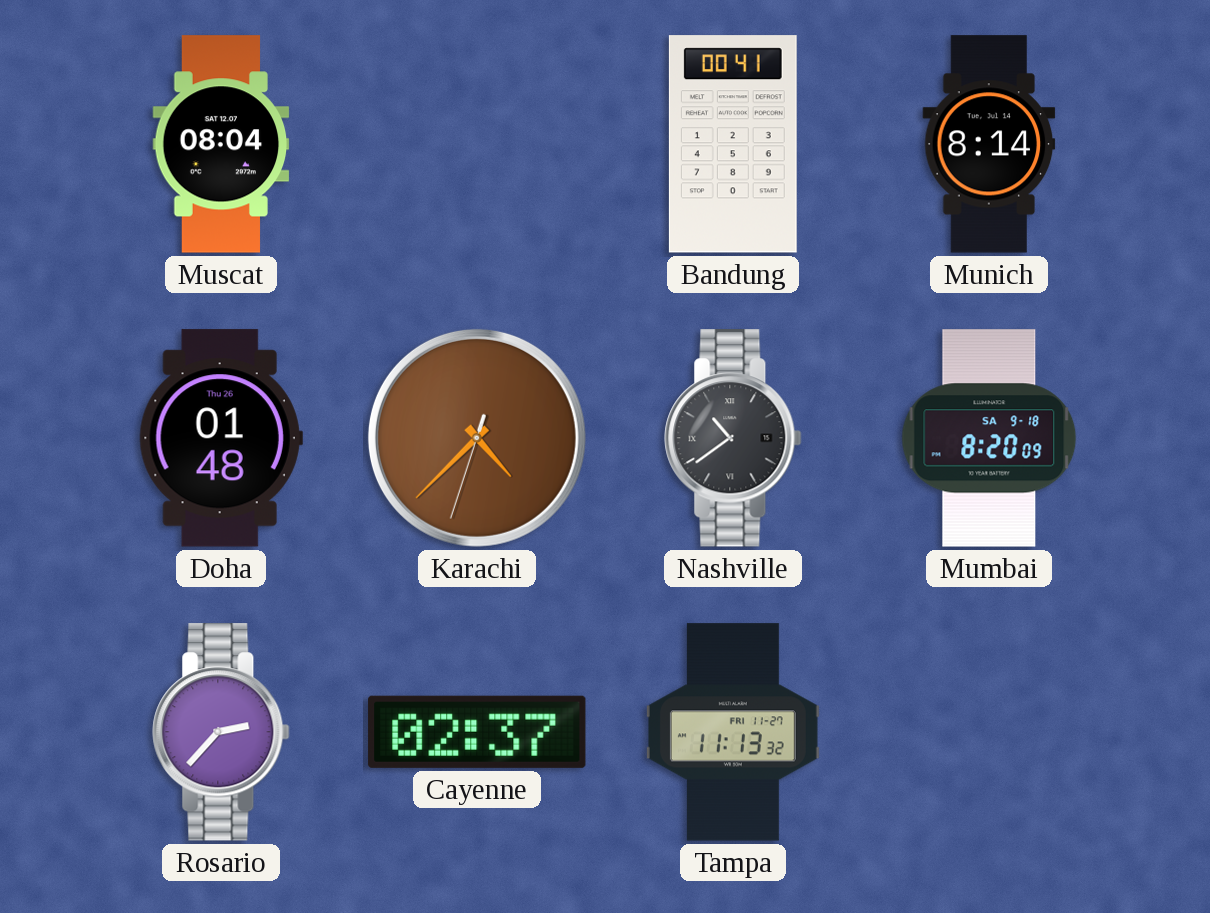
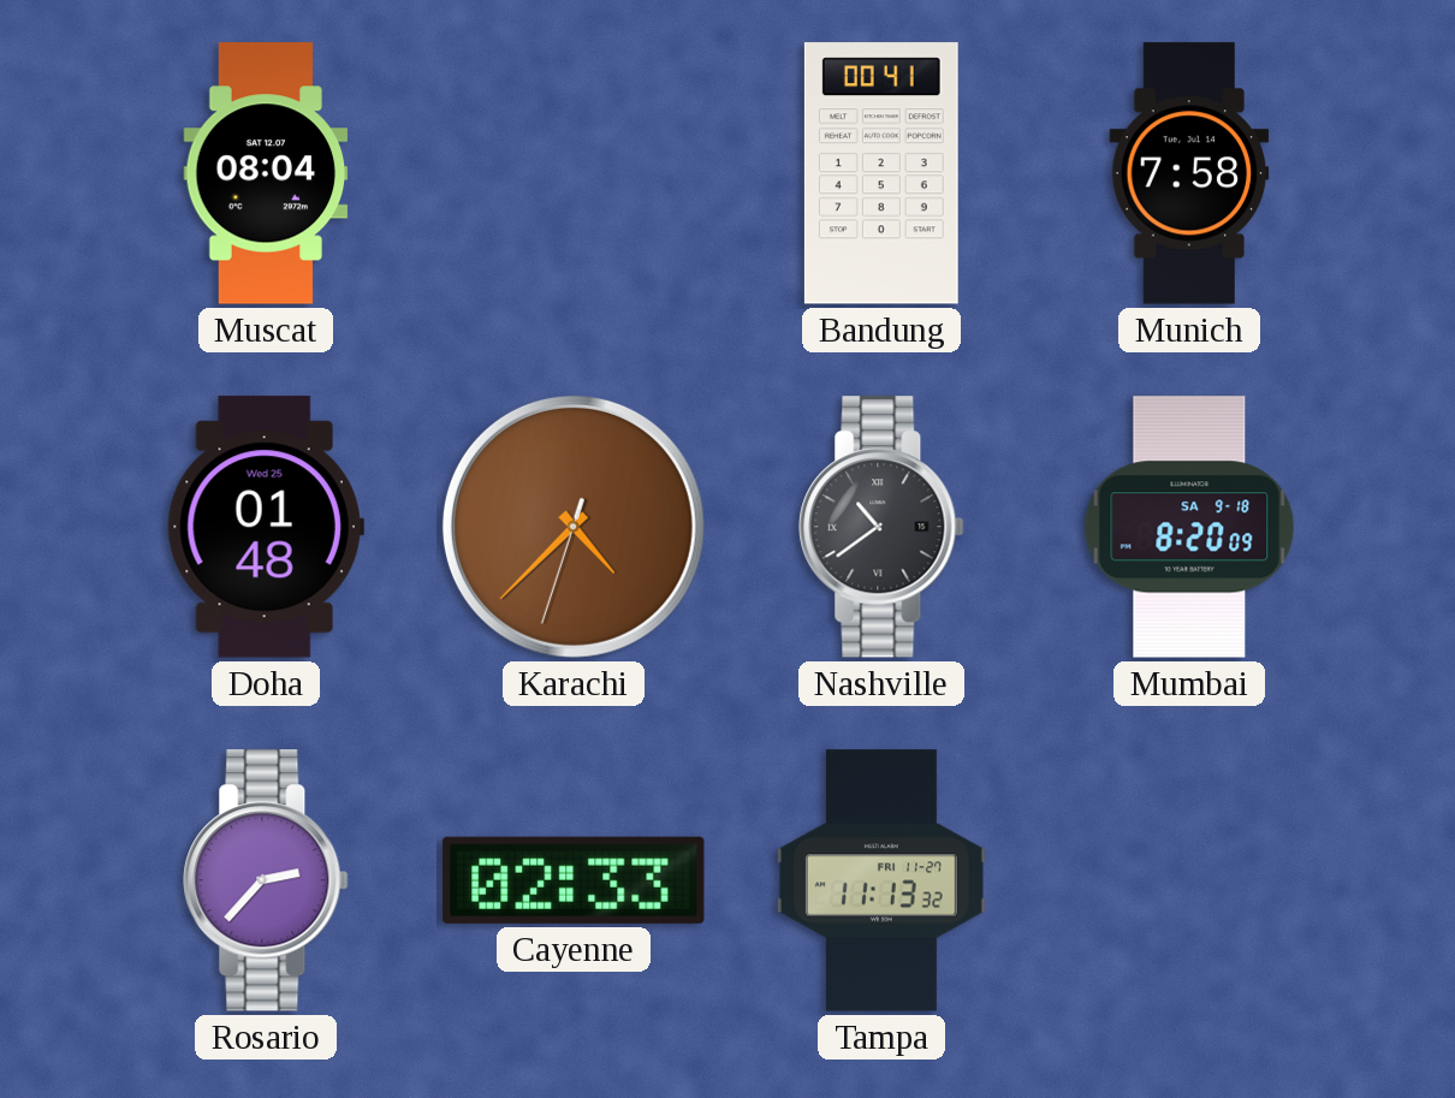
Munich: 8:14 -> 7:58
Doha date: Thu 26 -> Wed 25
Cayenne: 02:37 -> 02:33
